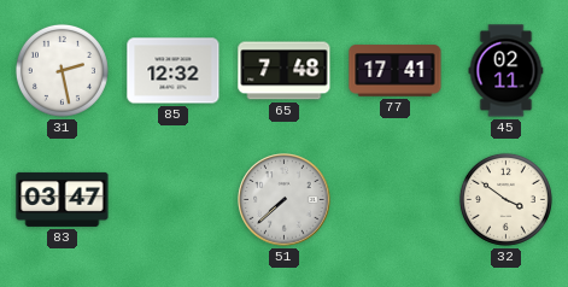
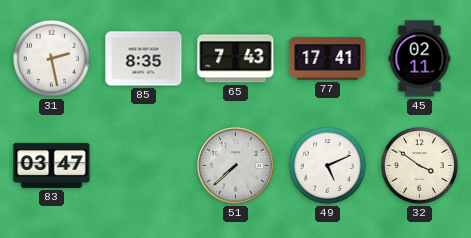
85: 12:32 -> 8:35
65: 7:48 -> 7:43
49: none -> 5:11
